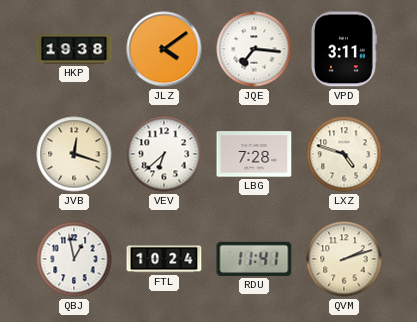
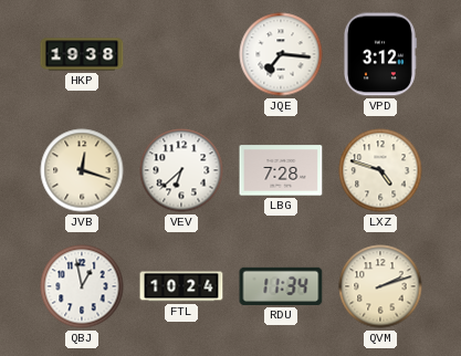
JLZ: 4:09 -> none
VPD: 3:11 -> 3:12
RDU: 11:41 -> 11:34
